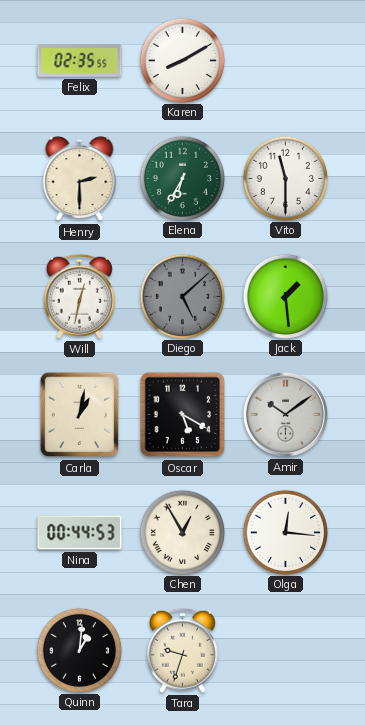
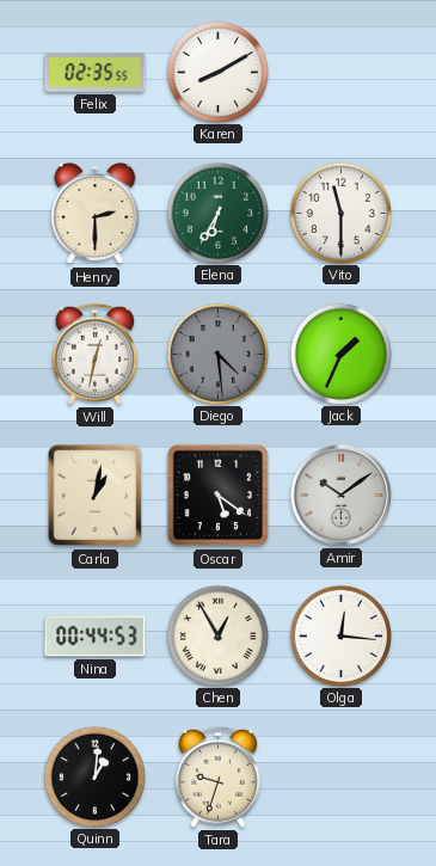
Diego: 5:08 -> 4:29
Jack: 1:29 -> 1:34
Oscar: 5:20 -> 5:21
